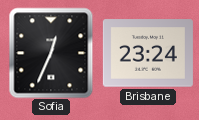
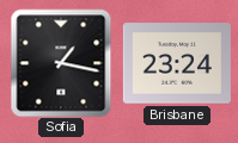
Sofia: 12:34 -> 1:17
